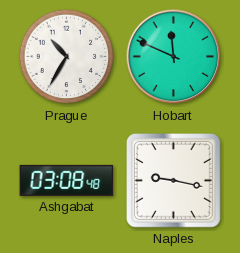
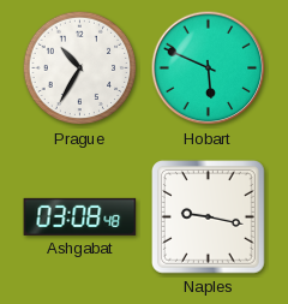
Hobart: 11:49 -> 5:49
